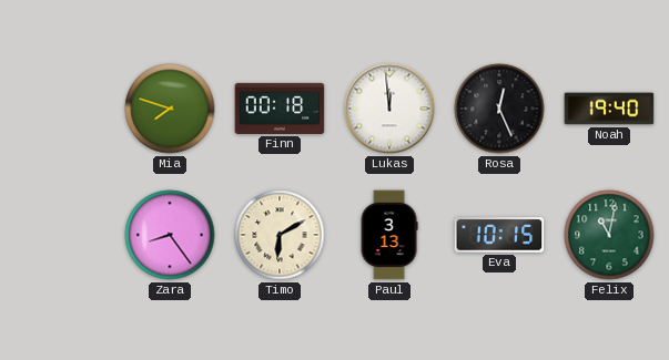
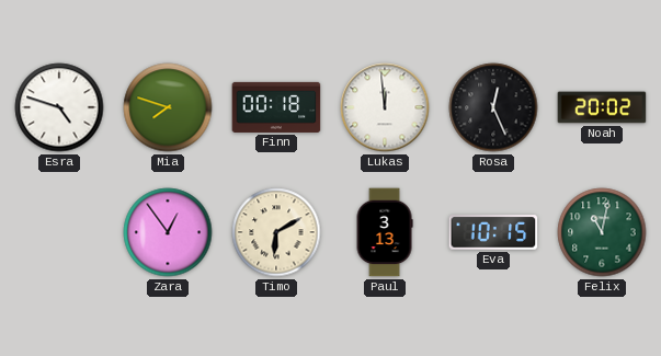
Esra: none -> 4:48
Noah: 19:40 -> 20:02
Zara: 8:24 -> 12:54
